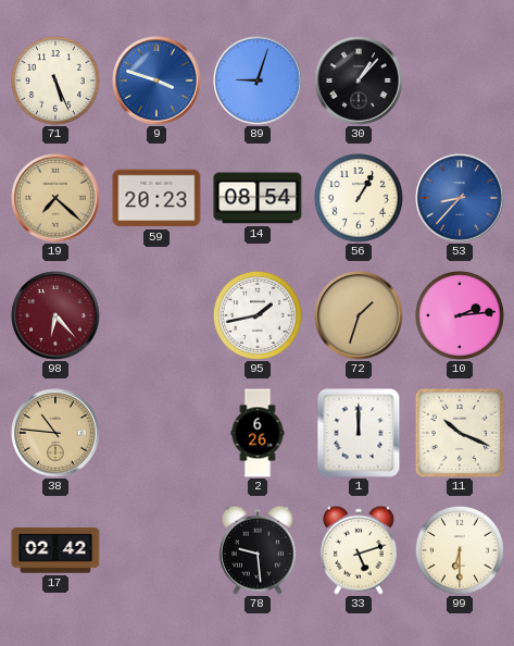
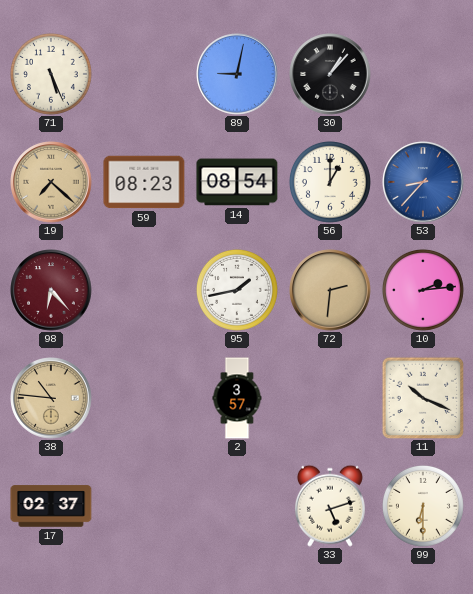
9: 3:48 -> none
89: 9:03 -> 9:02
59: 20:23 -> 08:23
56: 1:05 -> 1:00
72: 1:33 -> 2:31
2: 6:26 -> 3:57
1: 12:00 -> none
17: 02:42 -> 02:37
78: 9:29 -> none
